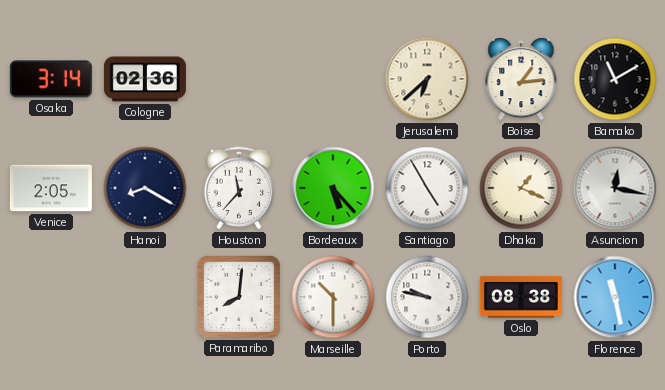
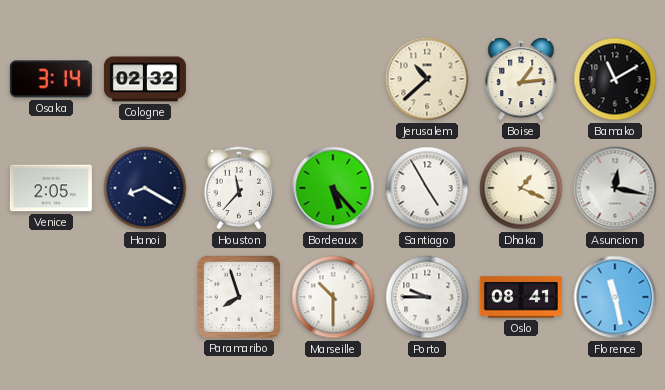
Cologne: 02:36 -> 02:32
Jerusalem: 6:38 -> 10:38
Paramaribo: 8:01 -> 7:57
Porto: 9:47 -> 9:45
Oslo: 08:38 -> 08:41
